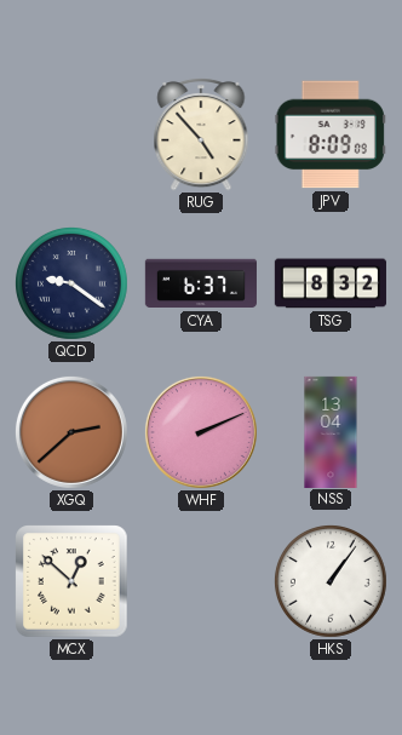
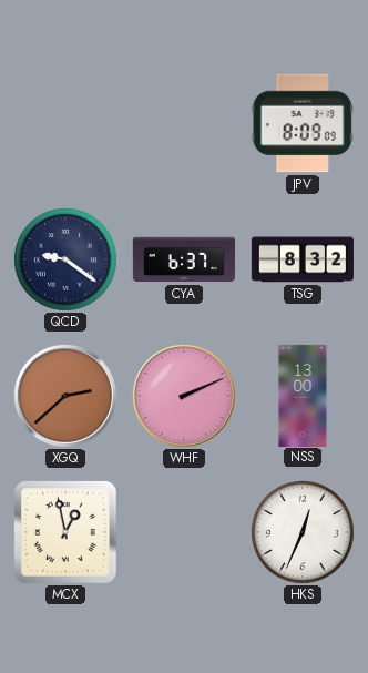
RUG: 4:53 -> none
NSS: 13:04 -> 13:00
MCX: 12:52 -> 12:58
HKS: 1:06 -> 12:34
